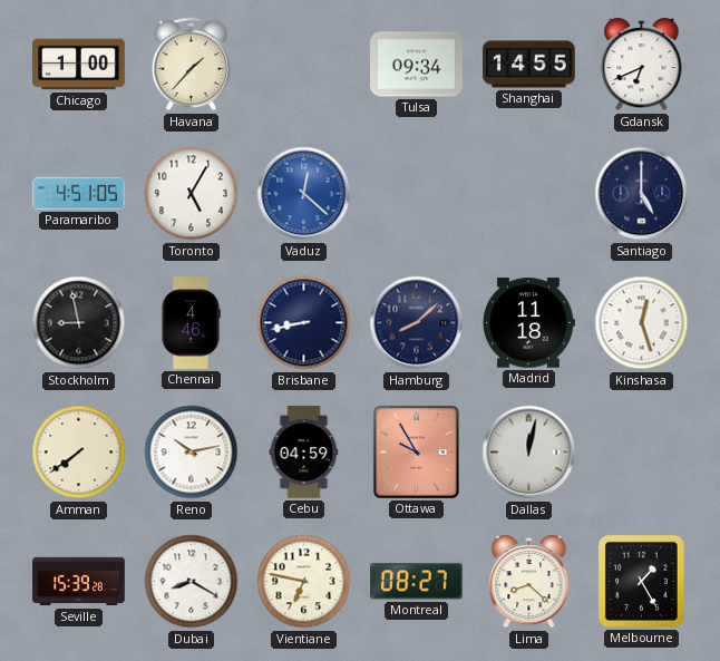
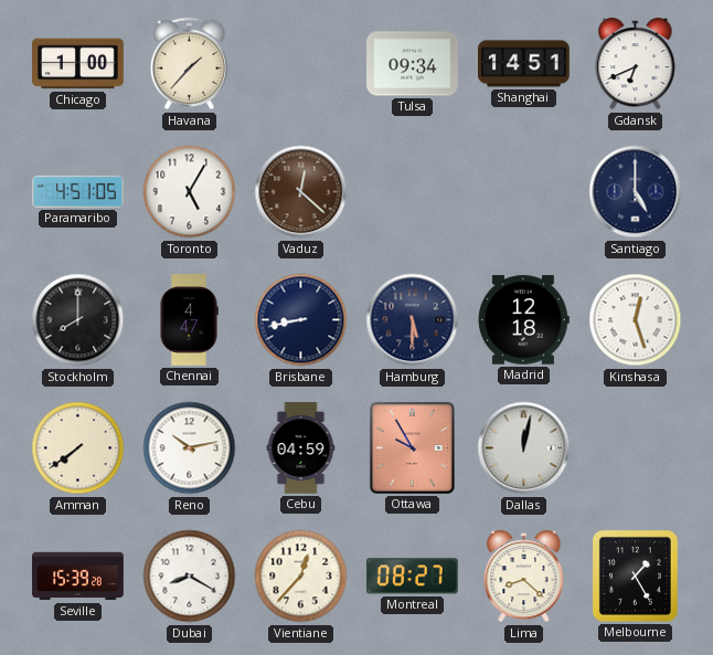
Shanghai: 14:55 -> 14:51
Vaduz dial: blue -> brown
Stockholm: 8:58 -> 8:00
Chennai: 4:46 -> 4:47
Hamburg: 8:08 -> 5:30
Madrid: 11:18 -> 12:18
Vientiane: 6:47 -> 12:37
